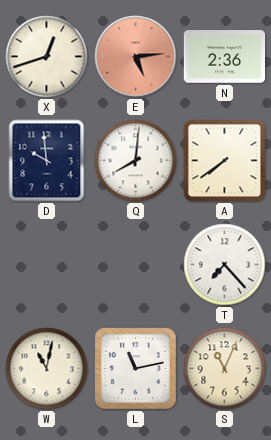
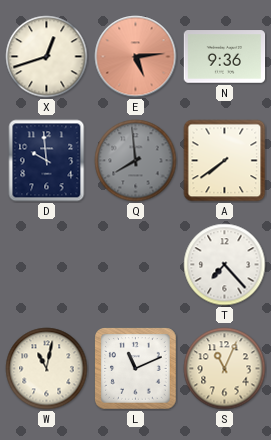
N: 2:36 -> 9:36
Q: 8:01 -> 7:59
Q dial: white -> grey
L: 11:13 -> 11:11
